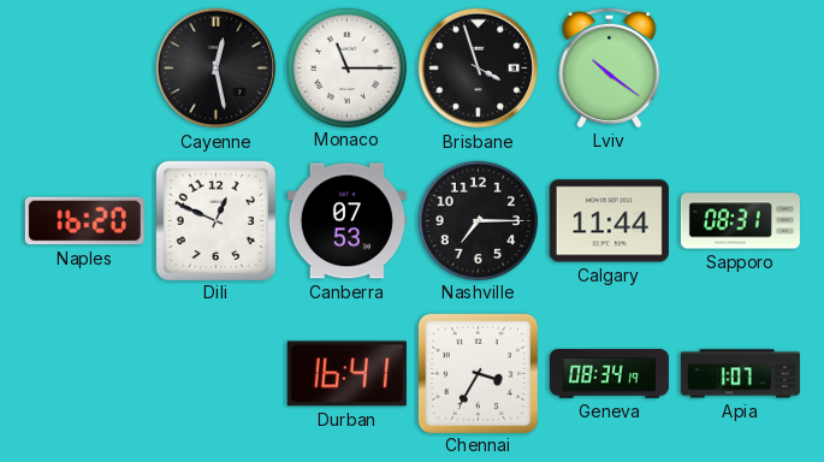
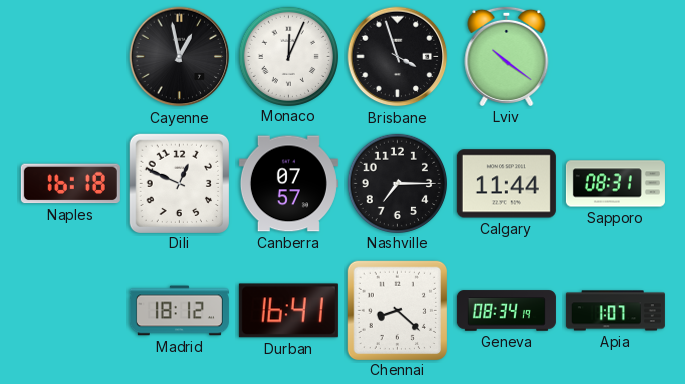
Cayenne: 12:28 -> 12:58
Monaco: 11:15 -> 12:04
Naples: 16:20 -> 16:18
Canberra: 07:53 -> 07:57
Madrid: none -> 18:12
Chennai: 3:35 -> 8:22
